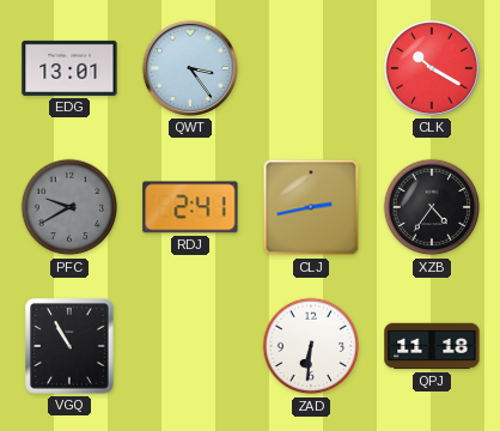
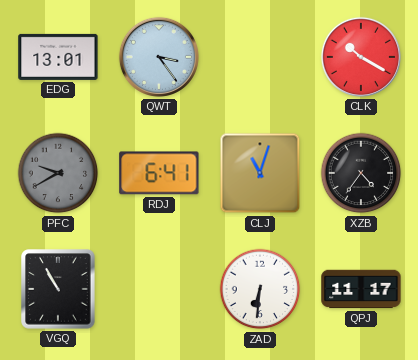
RDJ: 2:41 -> 6:41
CLJ: 2:43 -> 11:03
QPJ: 11:18 -> 11:17
